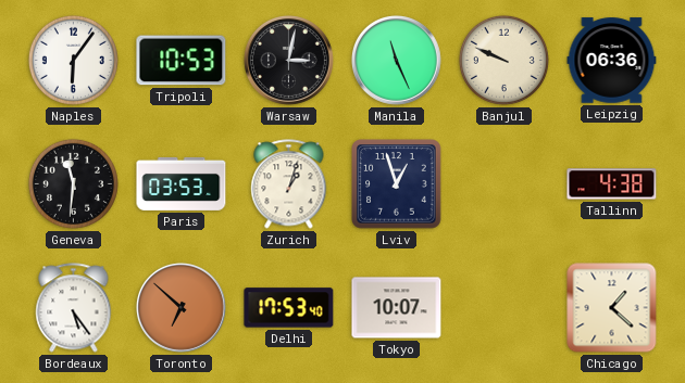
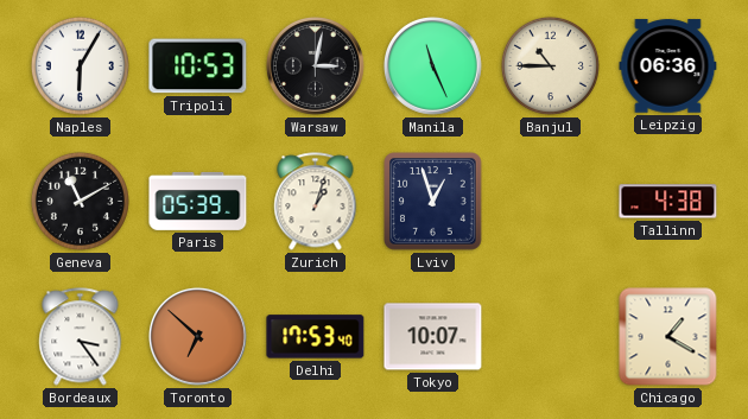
Naples: 6:06 -> 6:05
Banjul: 9:49 -> 10:45
Geneva: 11:31 -> 11:10
Paris: 03:53 -> 05:39
Bordeaux: 5:24 -> 3:24
Chicago: 1:22 -> 1:20
